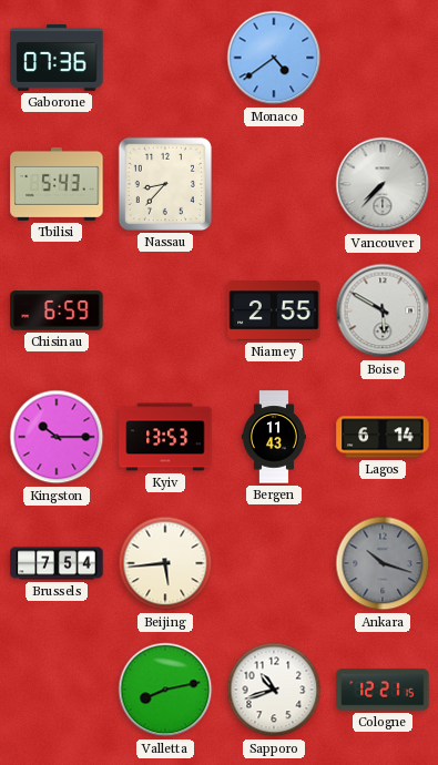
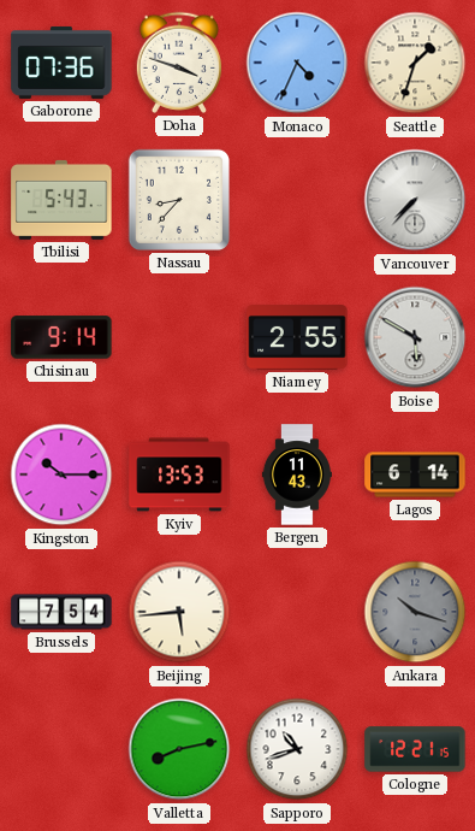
Doha: none -> 3:48
Monaco: 4:39 -> 4:34
Seattle: none -> 1:33
Chisinau: 6:59 -> 9:14
